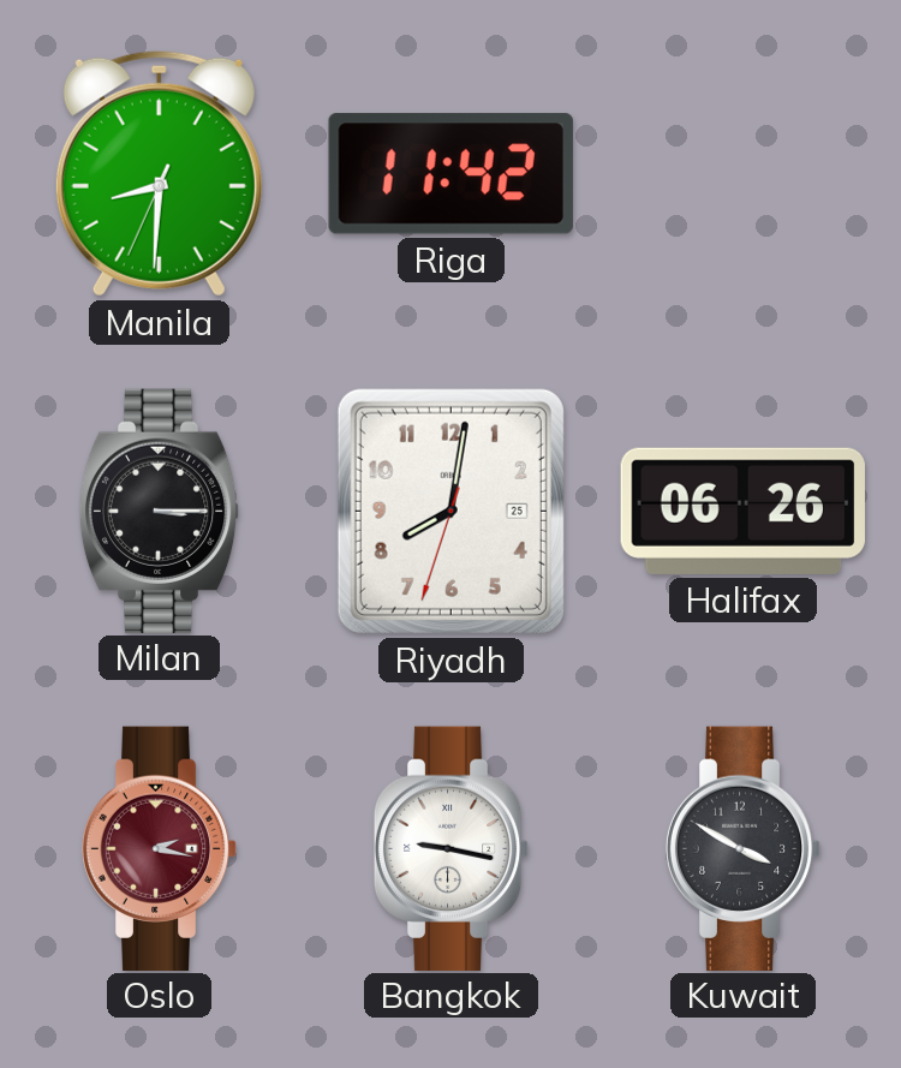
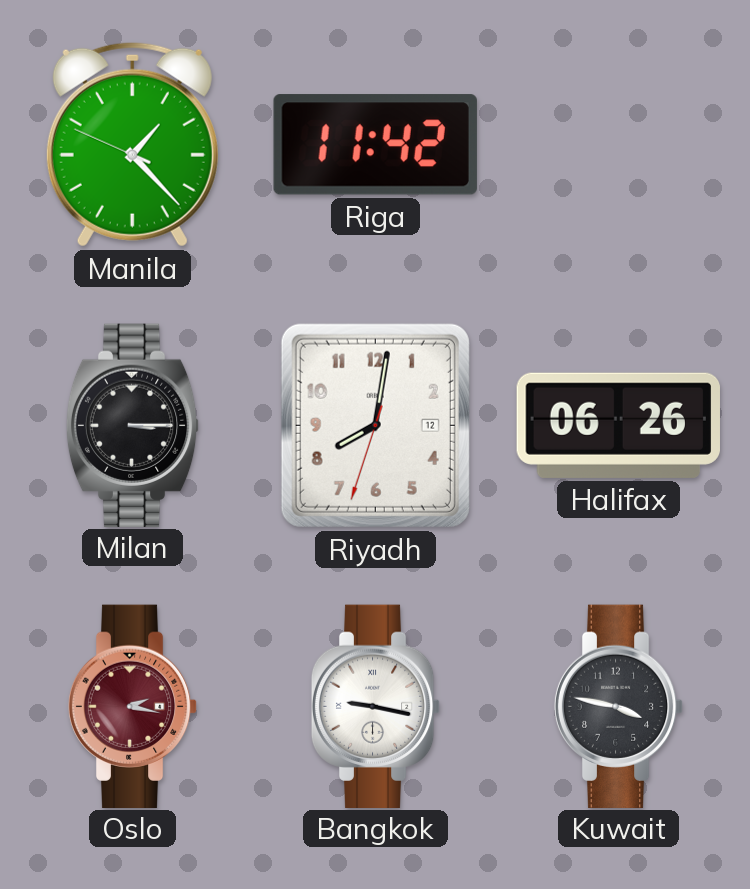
Manila: 8:30 -> 1:22
Riyadh date: 25 -> 12
Kuwait: 3:50 -> 3:47
